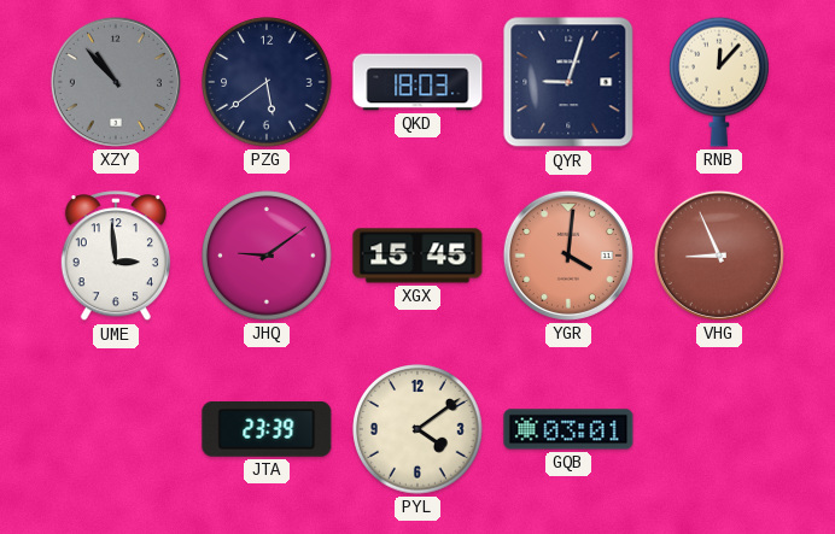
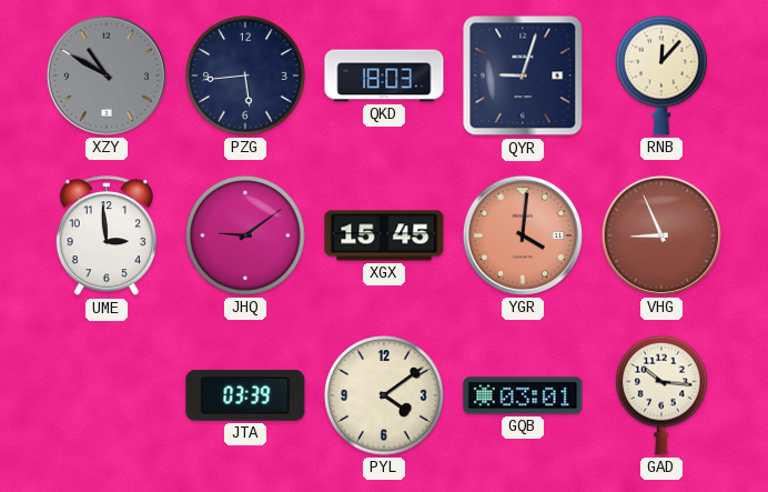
XZY: 10:53 -> 10:50
PZG: 5:39 -> 5:44
JTA: 23:39 -> 03:39
GAD: none -> 10:16
